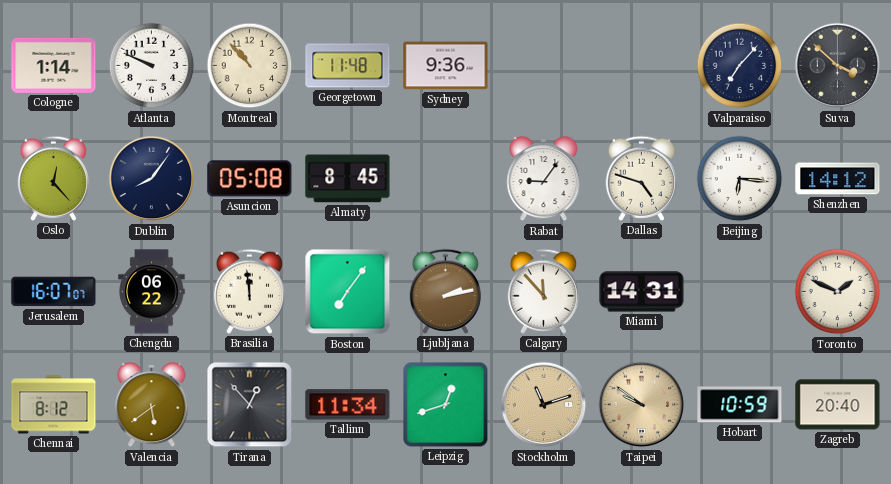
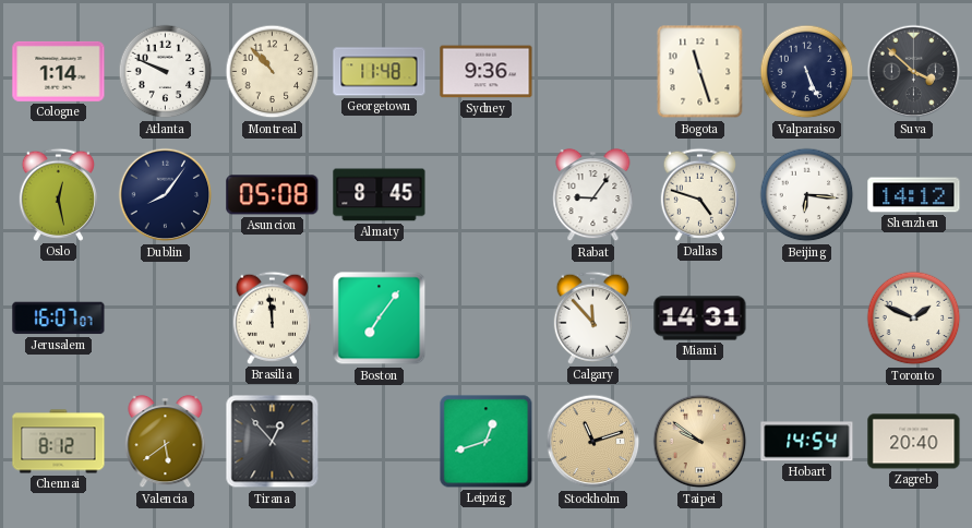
Bogota: none -> 11:27
Valparaiso: 7:07 -> 5:26
Oslo: 12:23 -> 12:28
Chengdu: 06:22 -> none
Ljubljana: 2:13 -> none
Tallinn: 11:34 -> none
Hobart: 10:59 -> 14:54
